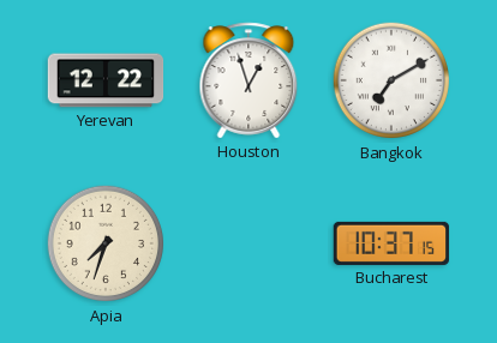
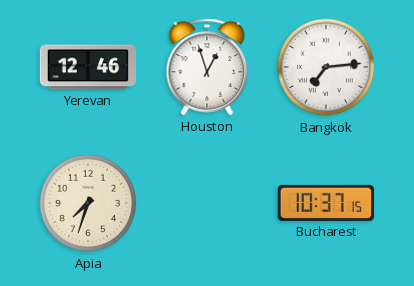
Yerevan: 12:22 -> 12:46
Bangkok: 7:10 -> 7:14
